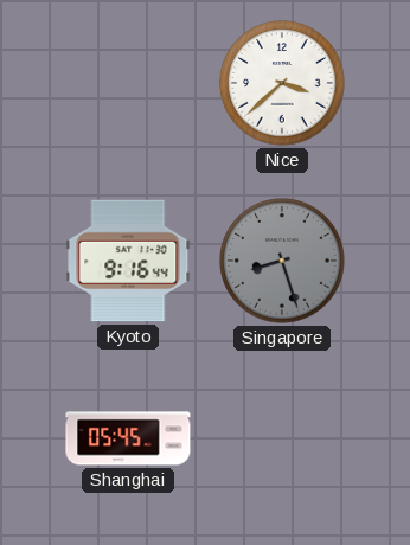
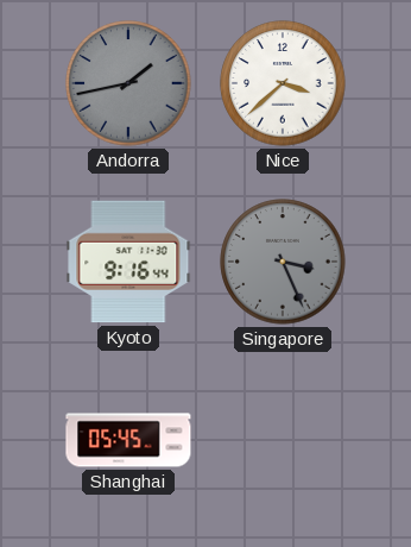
Andorra: none -> 1:43
Singapore: 8:27 -> 3:26
